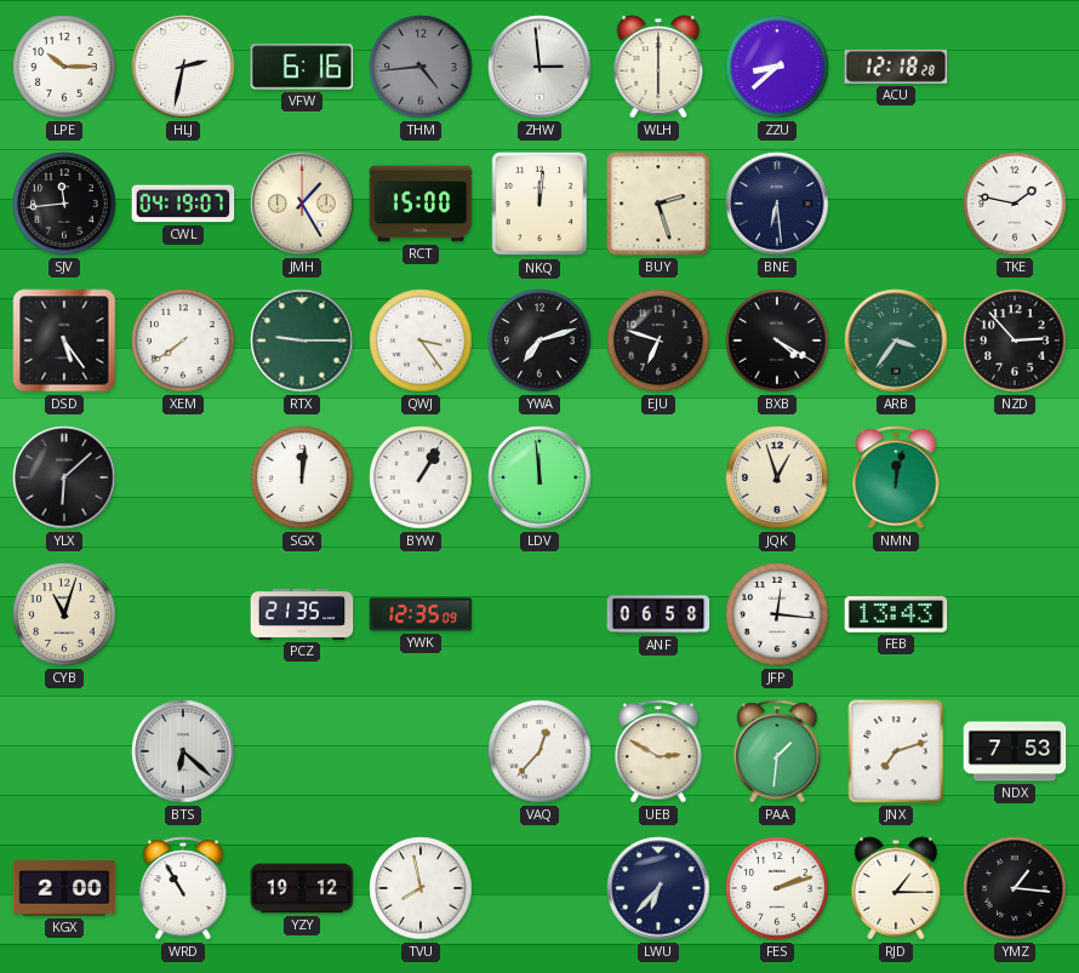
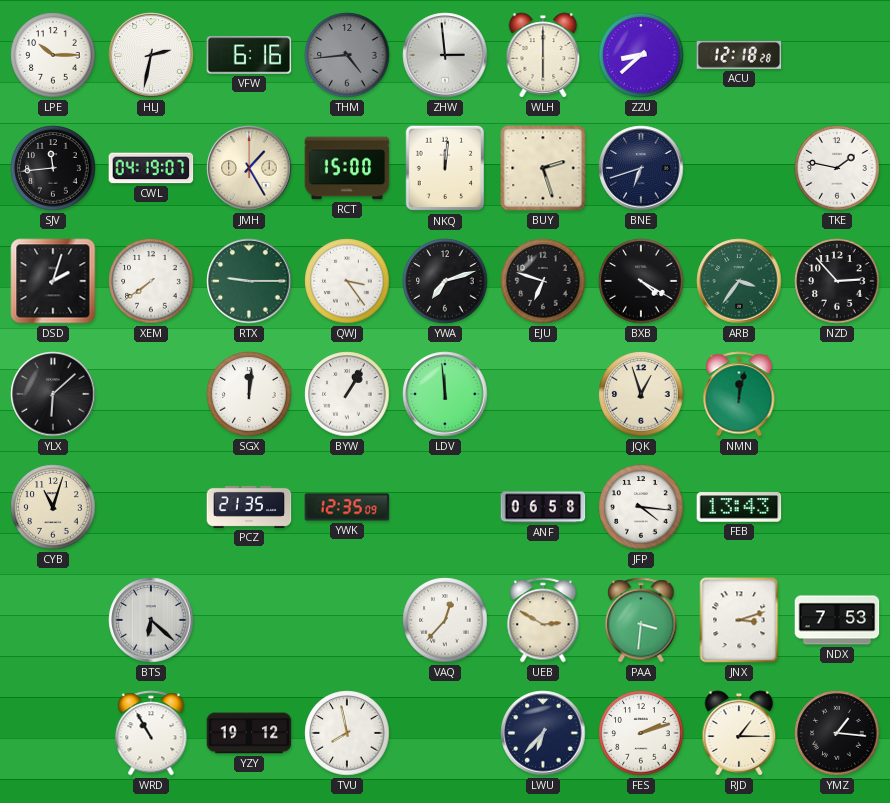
BNE: 6:29 -> 6:42
DSD: 5:24 -> 2:03
JFP: 12:16 -> 4:16
PAA: 1:31 -> 3:31
JNX: 7:12 -> 3:12
KGX: 2:00 -> none
